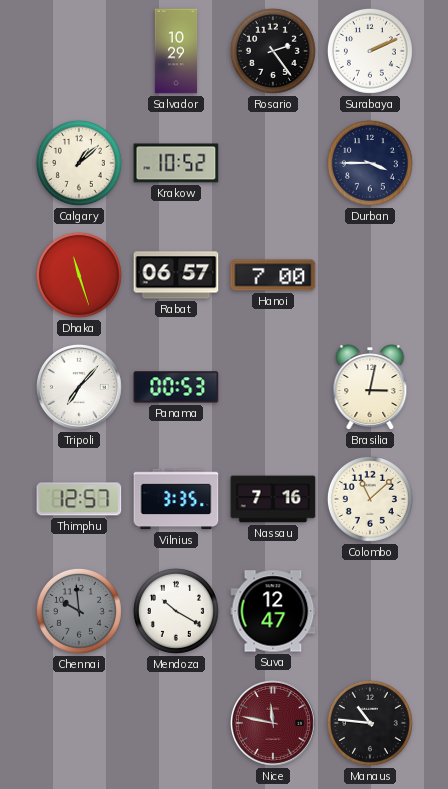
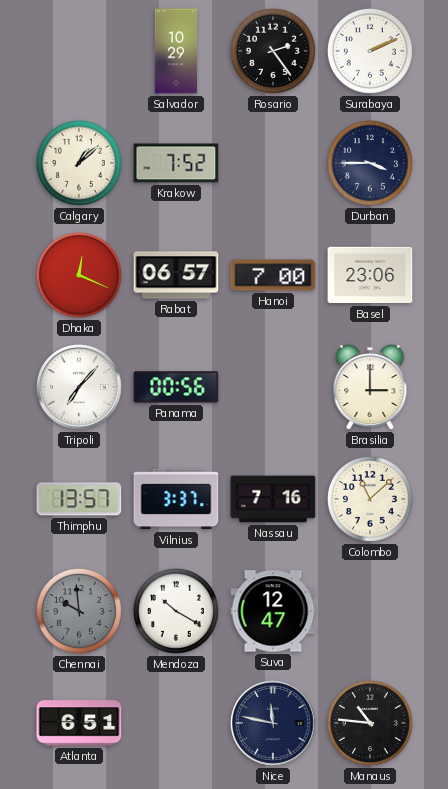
Krakow: 10:52 -> 7:52
Dhaka: 11:27 -> 12:19
Basel: none -> 23:06
Panama: 00:53 -> 00:56
Brasilia: 3:02 -> 3:00
Thimphu: 12:57 -> 13:57
Vilnius: 3:35 -> 3:37
Atlanta: none -> 6:51
Nice dial: burgundy -> navy
